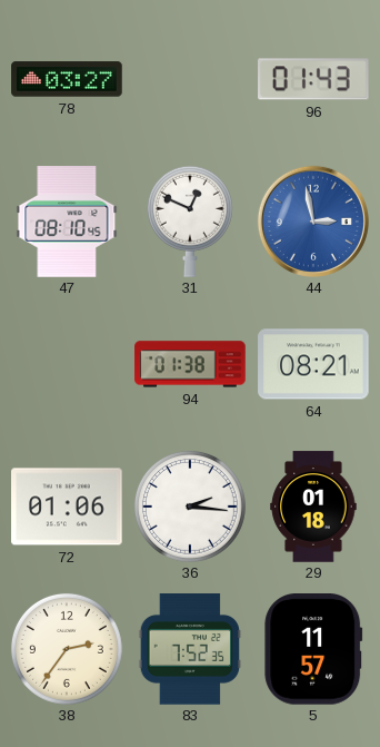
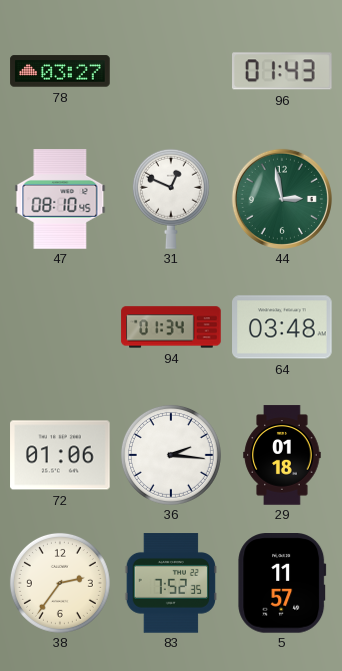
44 dial: blue -> green
94: 01:38 -> 01:34
64: 08:21 -> 03:48
